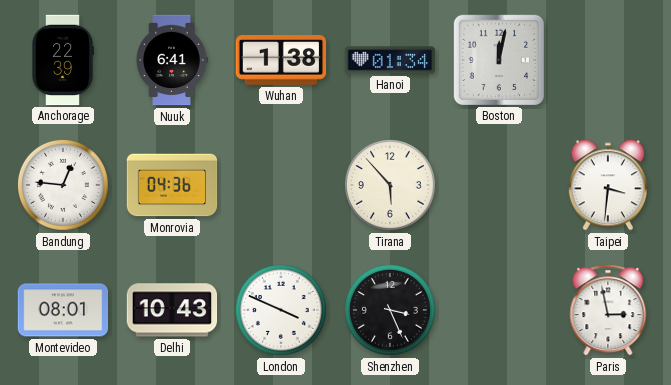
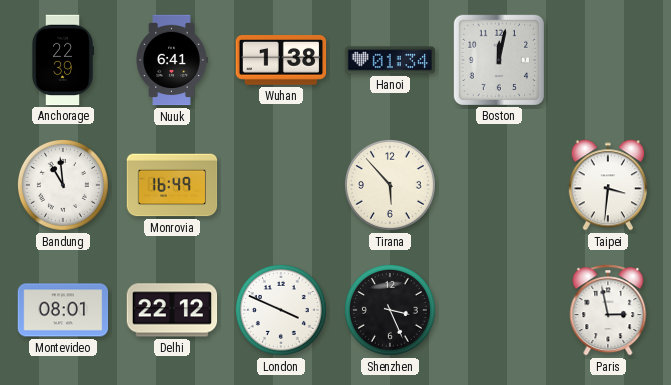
Bandung: 12:46 -> 10:59
Monrovia: 04:36 -> 16:49
Delhi: 10:43 -> 22:12
